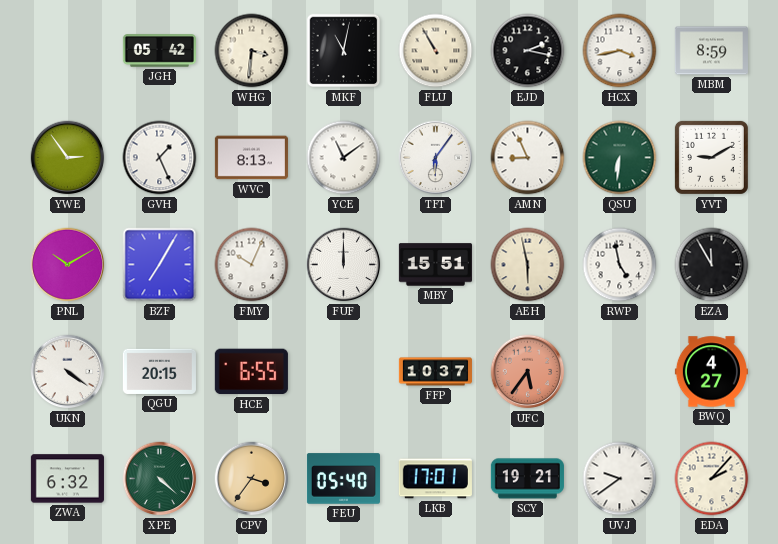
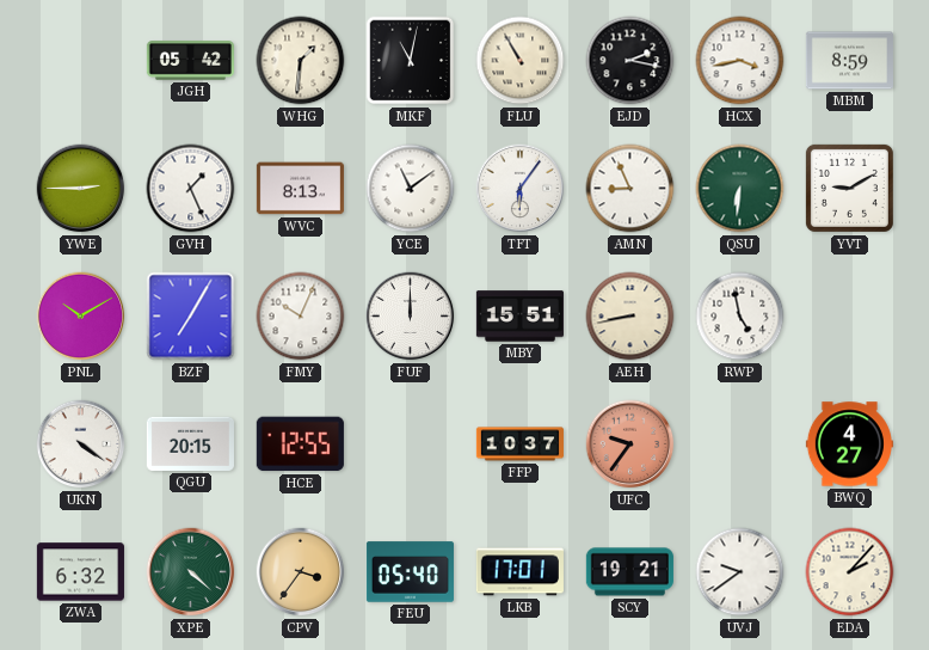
WHG: 3:31 -> 1:31
YWE: 2:54 -> 2:45
AEH: 5:58 -> 8:43
EZA: 11:55 -> none
HCE: 6:55 -> 12:55
UFC: 5:36 -> 9:36
